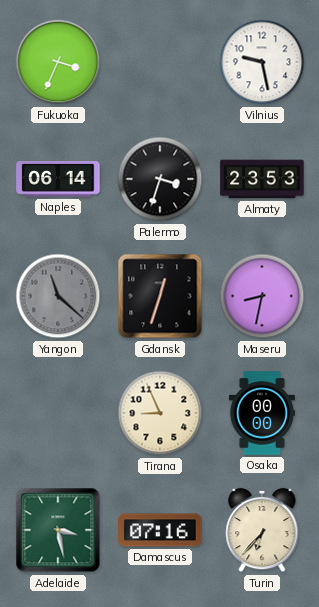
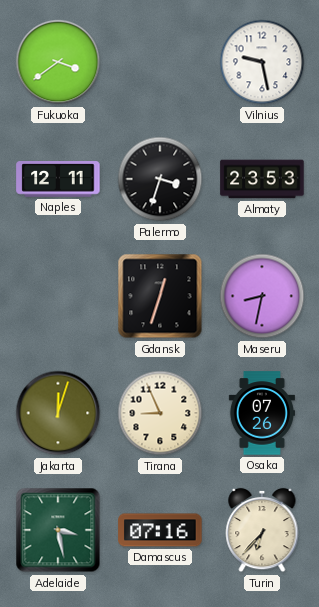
Fukuoka: 3:34 -> 3:39
Naples: 06:14 -> 12:11
Yangon: 11:22 -> none
Jakarta: none -> 12:03
Osaka: 00:00 -> 07:26
